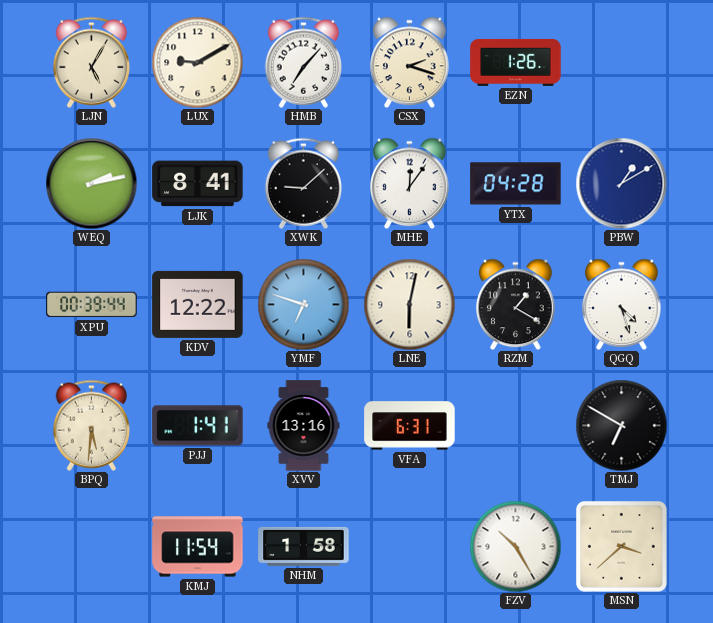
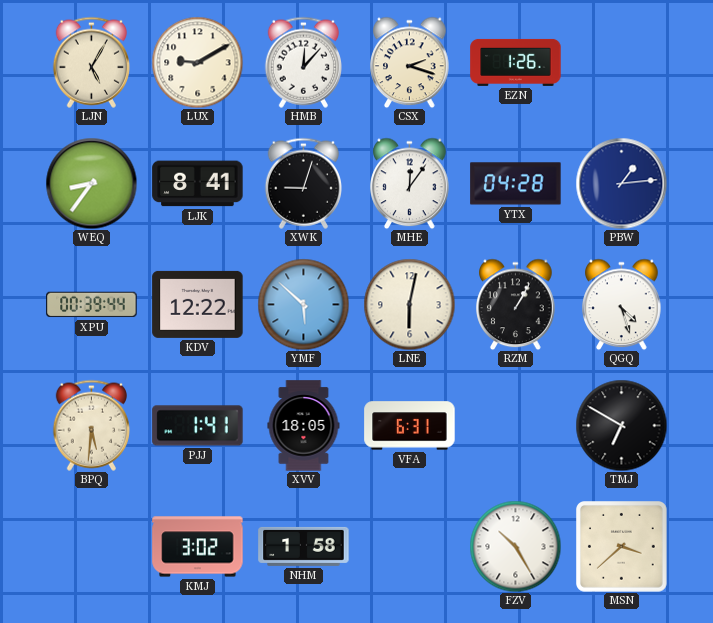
HMB: 7:07 -> 12:07
WEQ: 2:13 -> 8:36
XWK: 9:08 -> 9:03
PBW: 1:10 -> 1:14
YMF: 6:48 -> 5:52
RZM: 1:20 -> 1:05
XVV: 13:16 -> 18:05
KMJ: 11:54 -> 3:02
